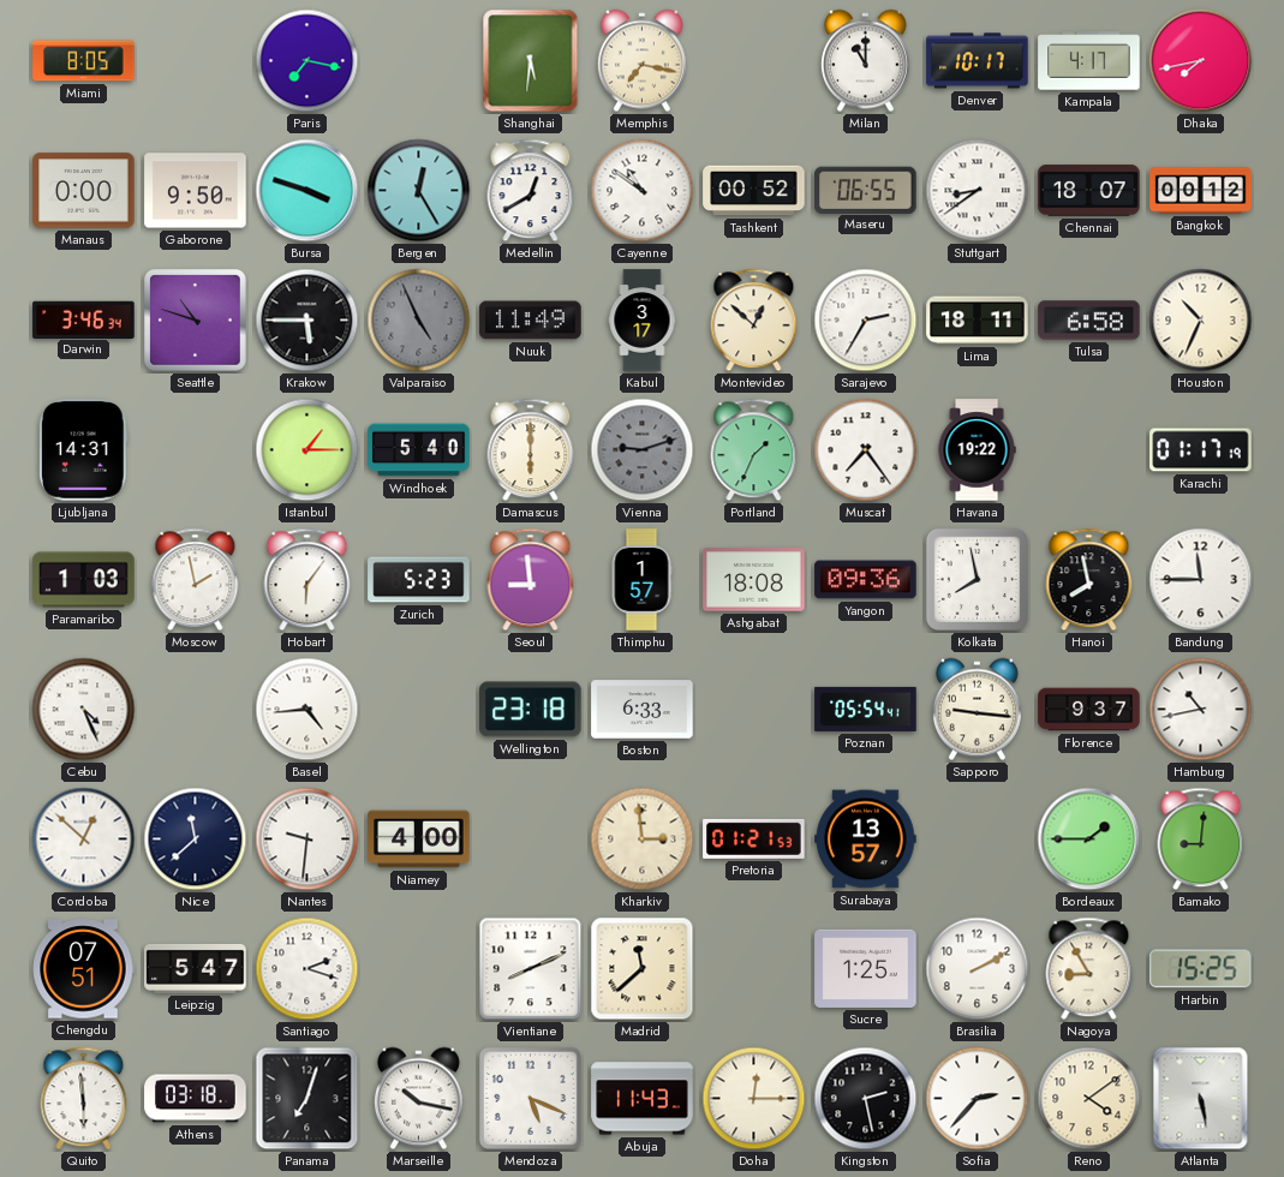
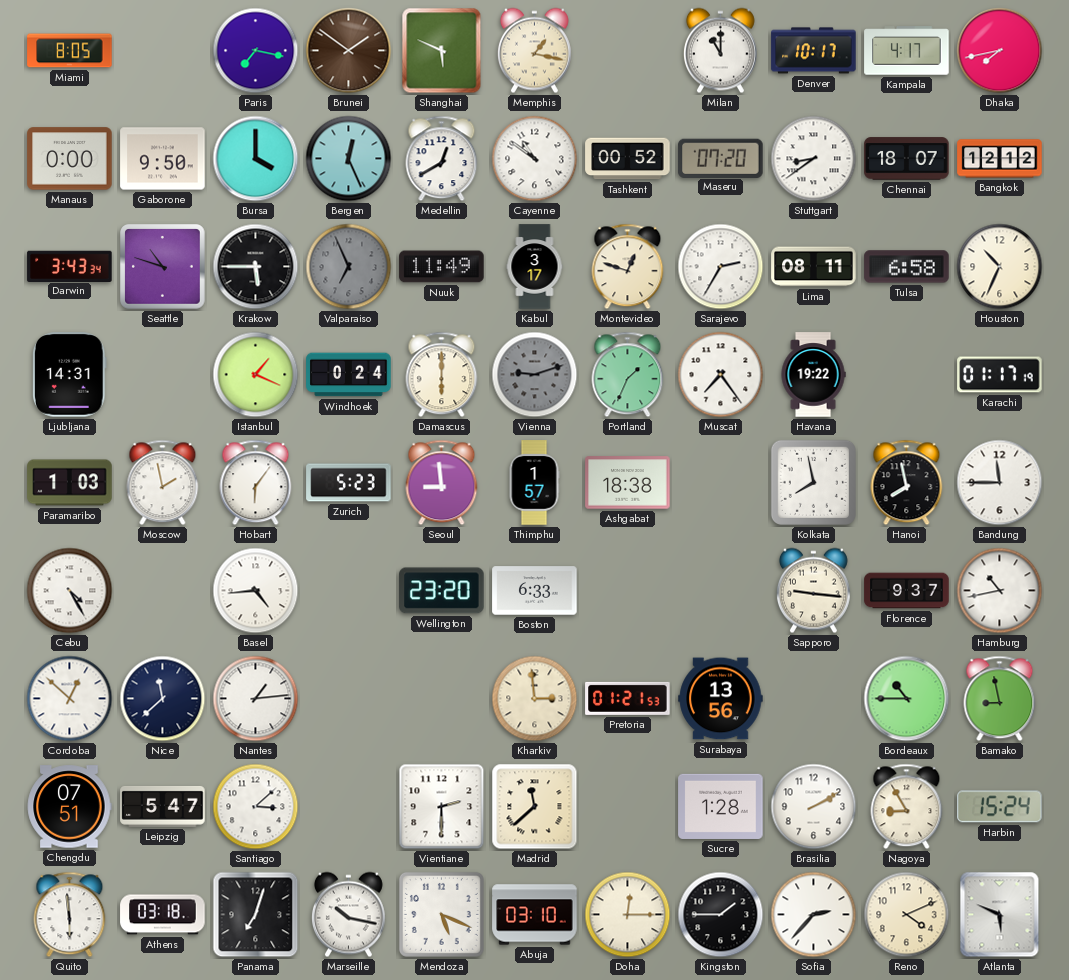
Brunei: none -> 1:51
Shanghai: 5:31 -> 5:49
Memphis: 7:17 -> 1:17
Bursa: 3:48 -> 4:00
Bergen: 12:25 -> 12:26
Maseru: 06:55 -> 07:20
Bangkok: 00:12 -> 12:12
Darwin: 3:46 -> 3:43
Valparaiso: 4:56 -> 6:56
Montevideo: 12:52 -> 12:48
Lima: 18:11 -> 08:11
Istanbul: 1:15 -> 1:19
Windhoek: 5:40 -> 0:24
Ashgabat: 18:08 -> 18:38
Yangon: 09:36 -> none
Cebu: 4:26 -> 4:25
Wellington: 23:18 -> 23:20
Poznan: 05:54 -> none
Nantes: 9:31 -> 1:14
Niamey: 4:00 -> none
Surabaya: 13:57 -> 13:56
Bordeaux: 1:45 -> 10:45
Bamako: 9:01 -> 8:58
Santiago: 2:18 -> 3:08
Vientiane: 8:11 -> 2:30
Sucre: 1:25 -> 1:28
Harbin: 15:25 -> 15:24
Abuja: 11:43 -> 03:10
Kingston: 2:28 -> 1:45
Reno: 4:09 -> 4:11
Atlanta: 5:28 -> 5:49
